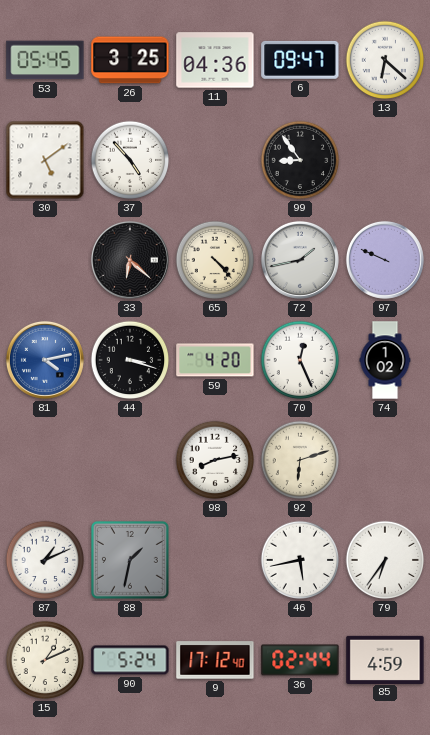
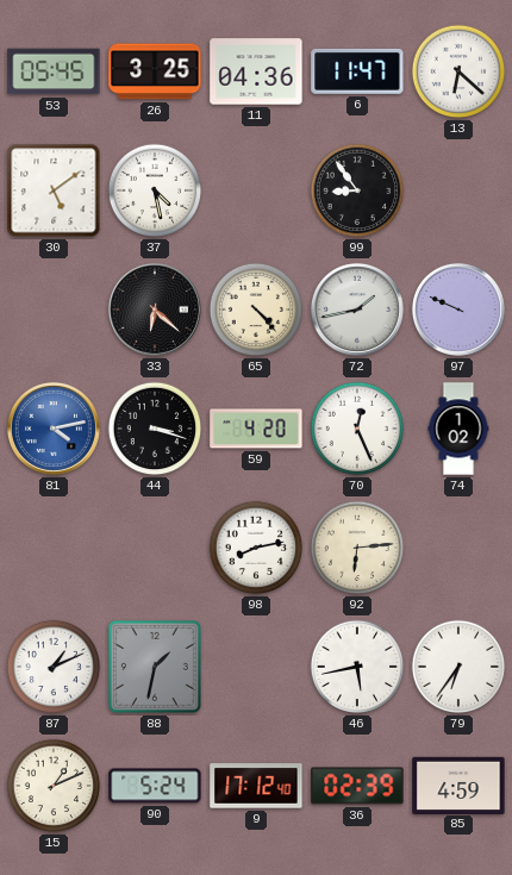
6: 09:47 -> 11:47
37: 4:53 -> 4:28
92: 6:12 -> 6:14
36: 02:44 -> 02:39
